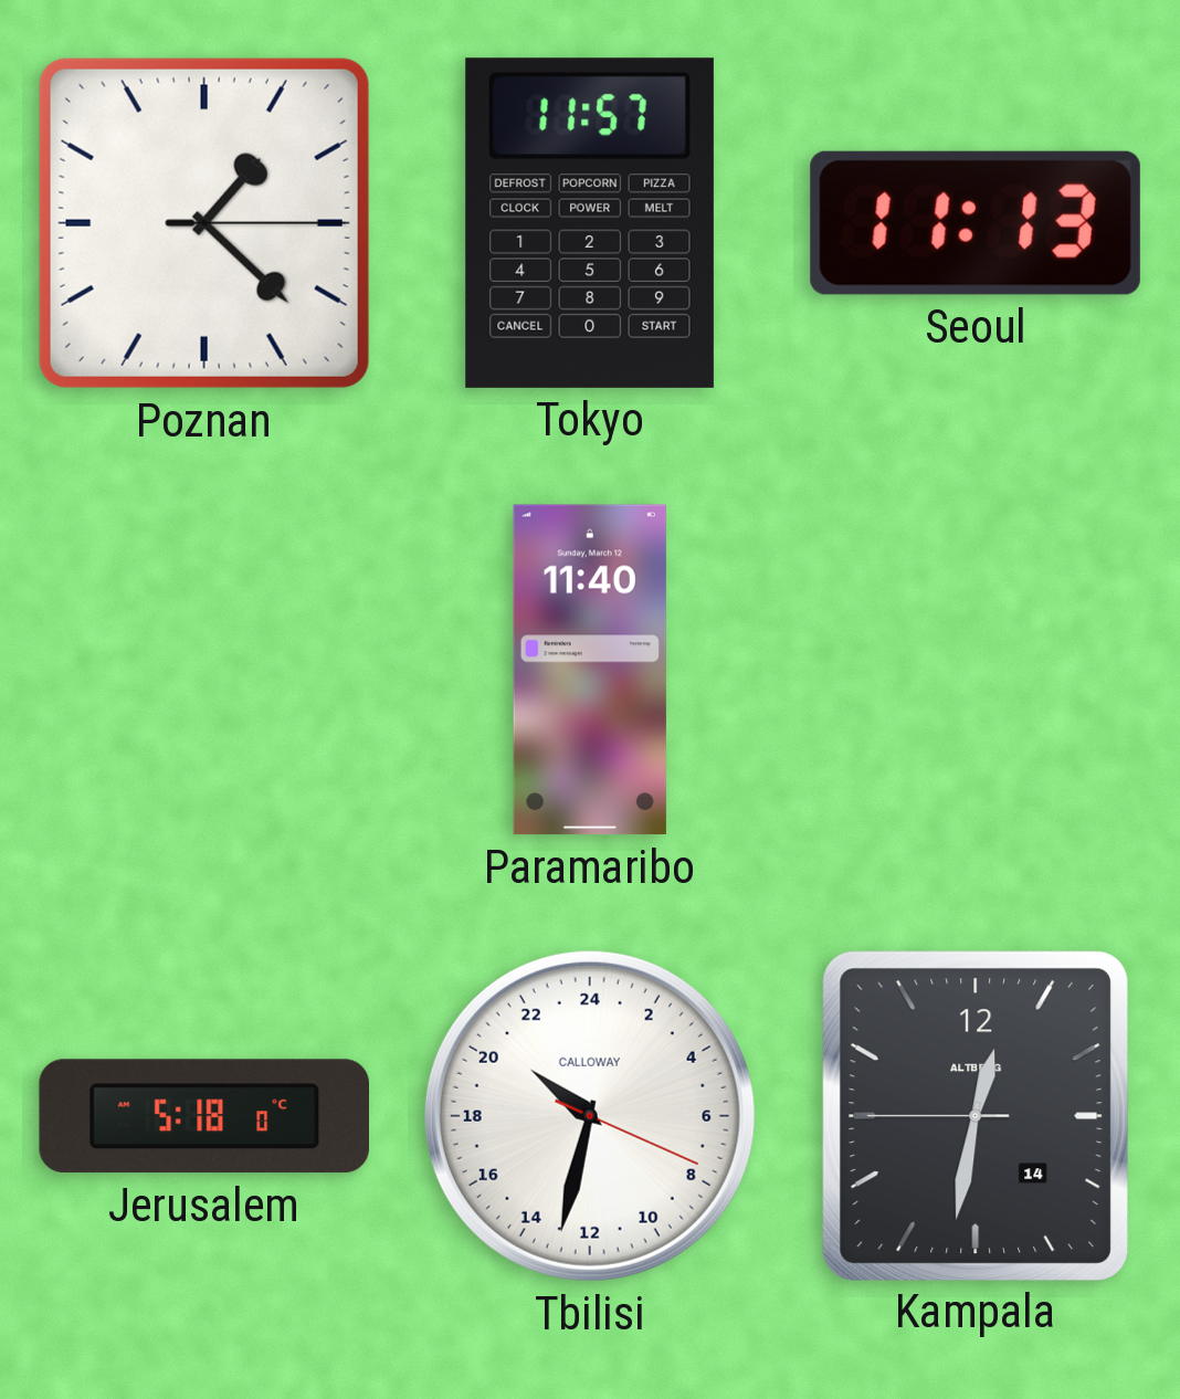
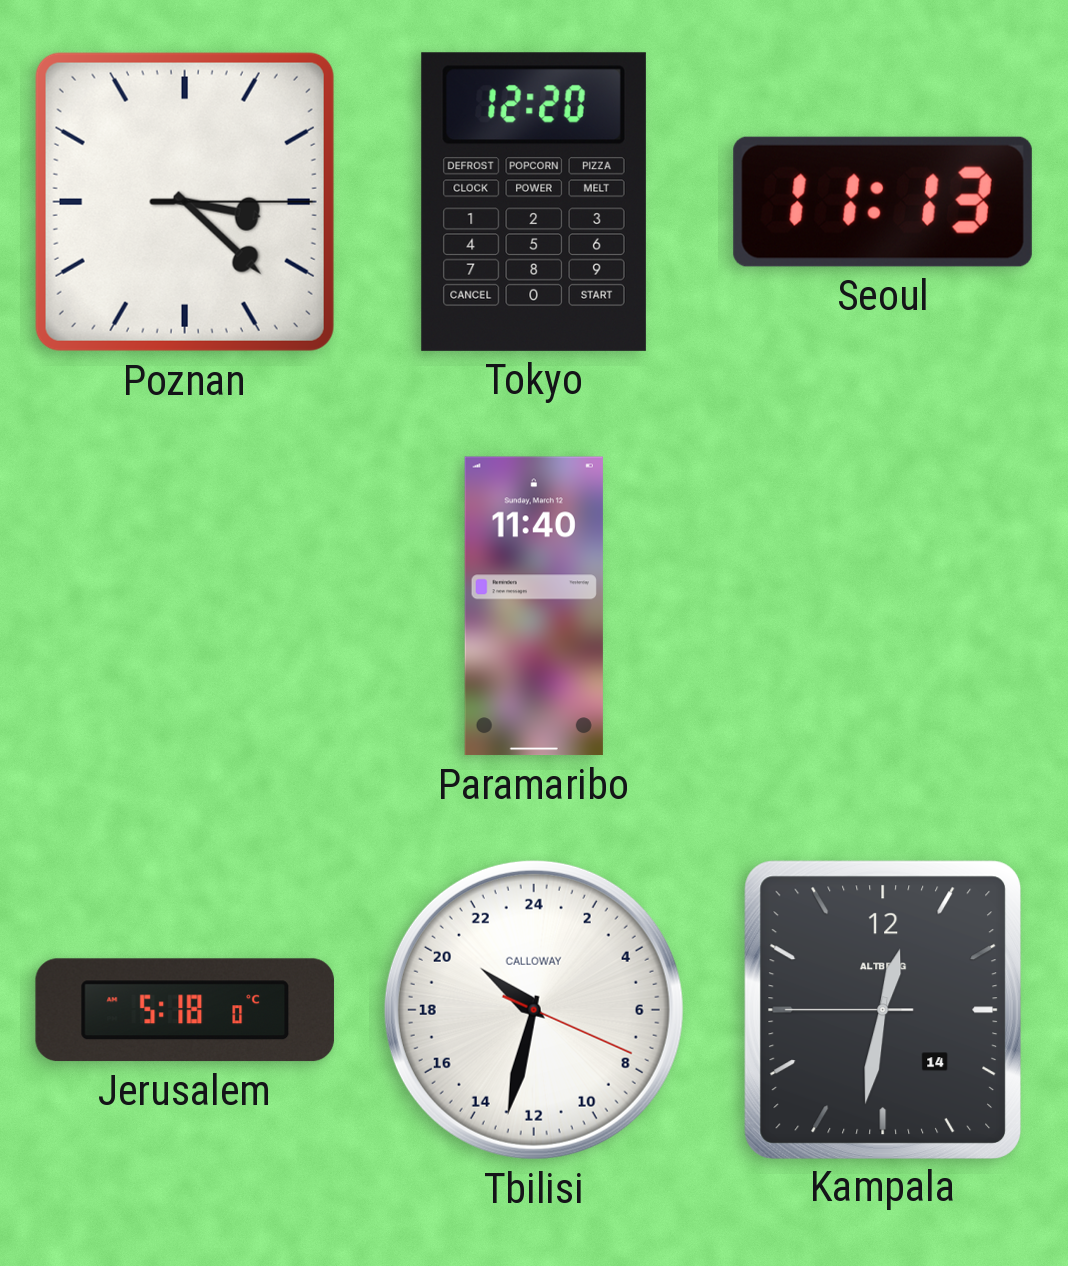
Poznan: 1:22 -> 3:22
Tokyo: 11:57 -> 12:20
